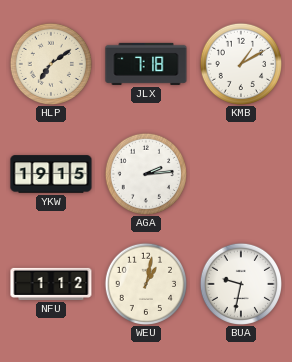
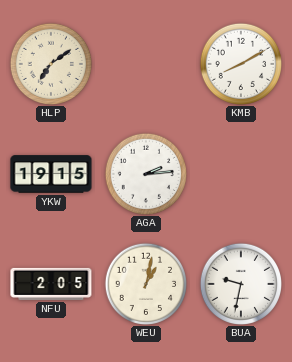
JLX: 7:18 -> none
KMB: 1:10 -> 8:10
NFU: 1:12 -> 2:05
